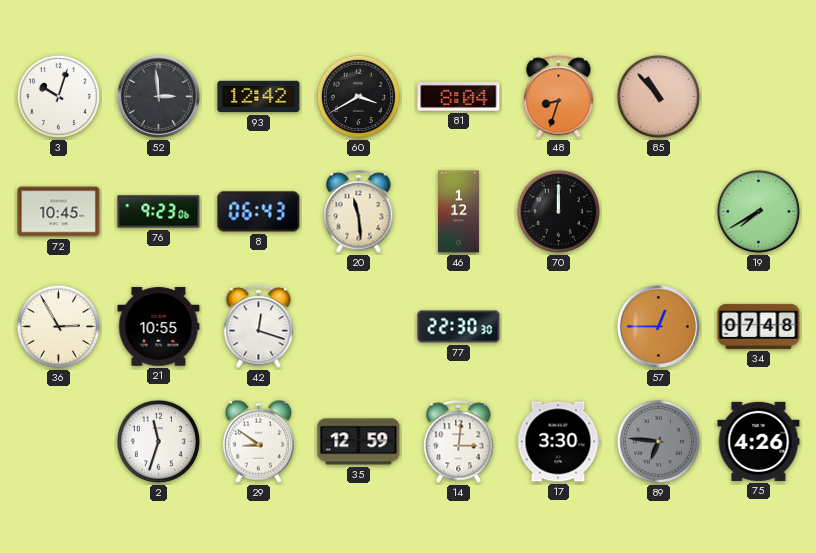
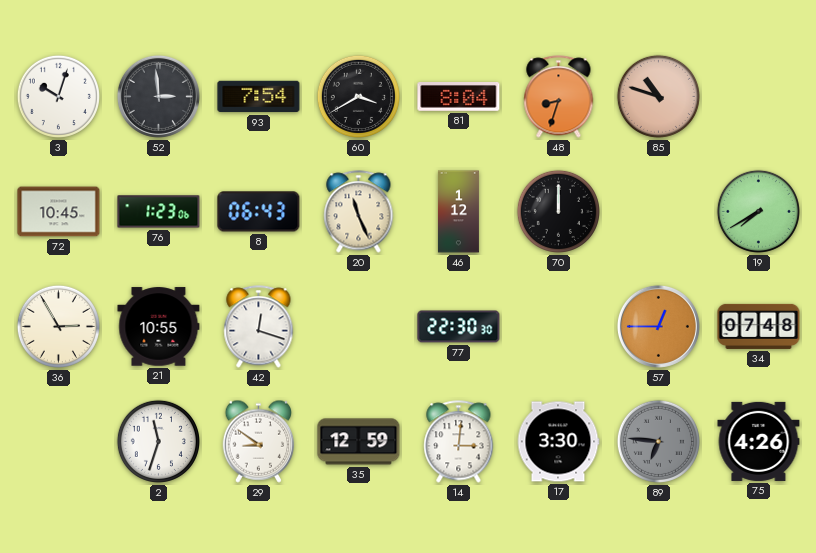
93: 12:42 -> 7:54
85: 10:53 -> 10:48
76: 9:23 -> 1:23
20: 11:29 -> 11:26
